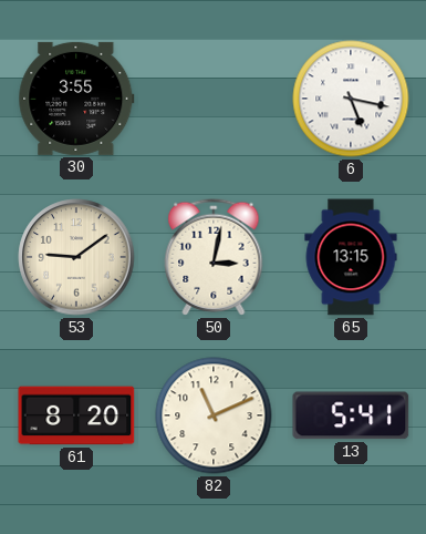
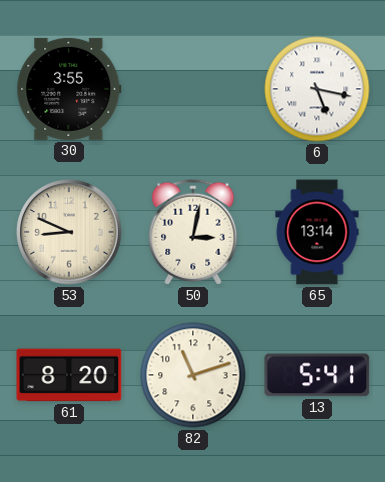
53: 9:09 -> 8:49
65: 13:15 -> 13:14
82: 11:11 -> 11:12
